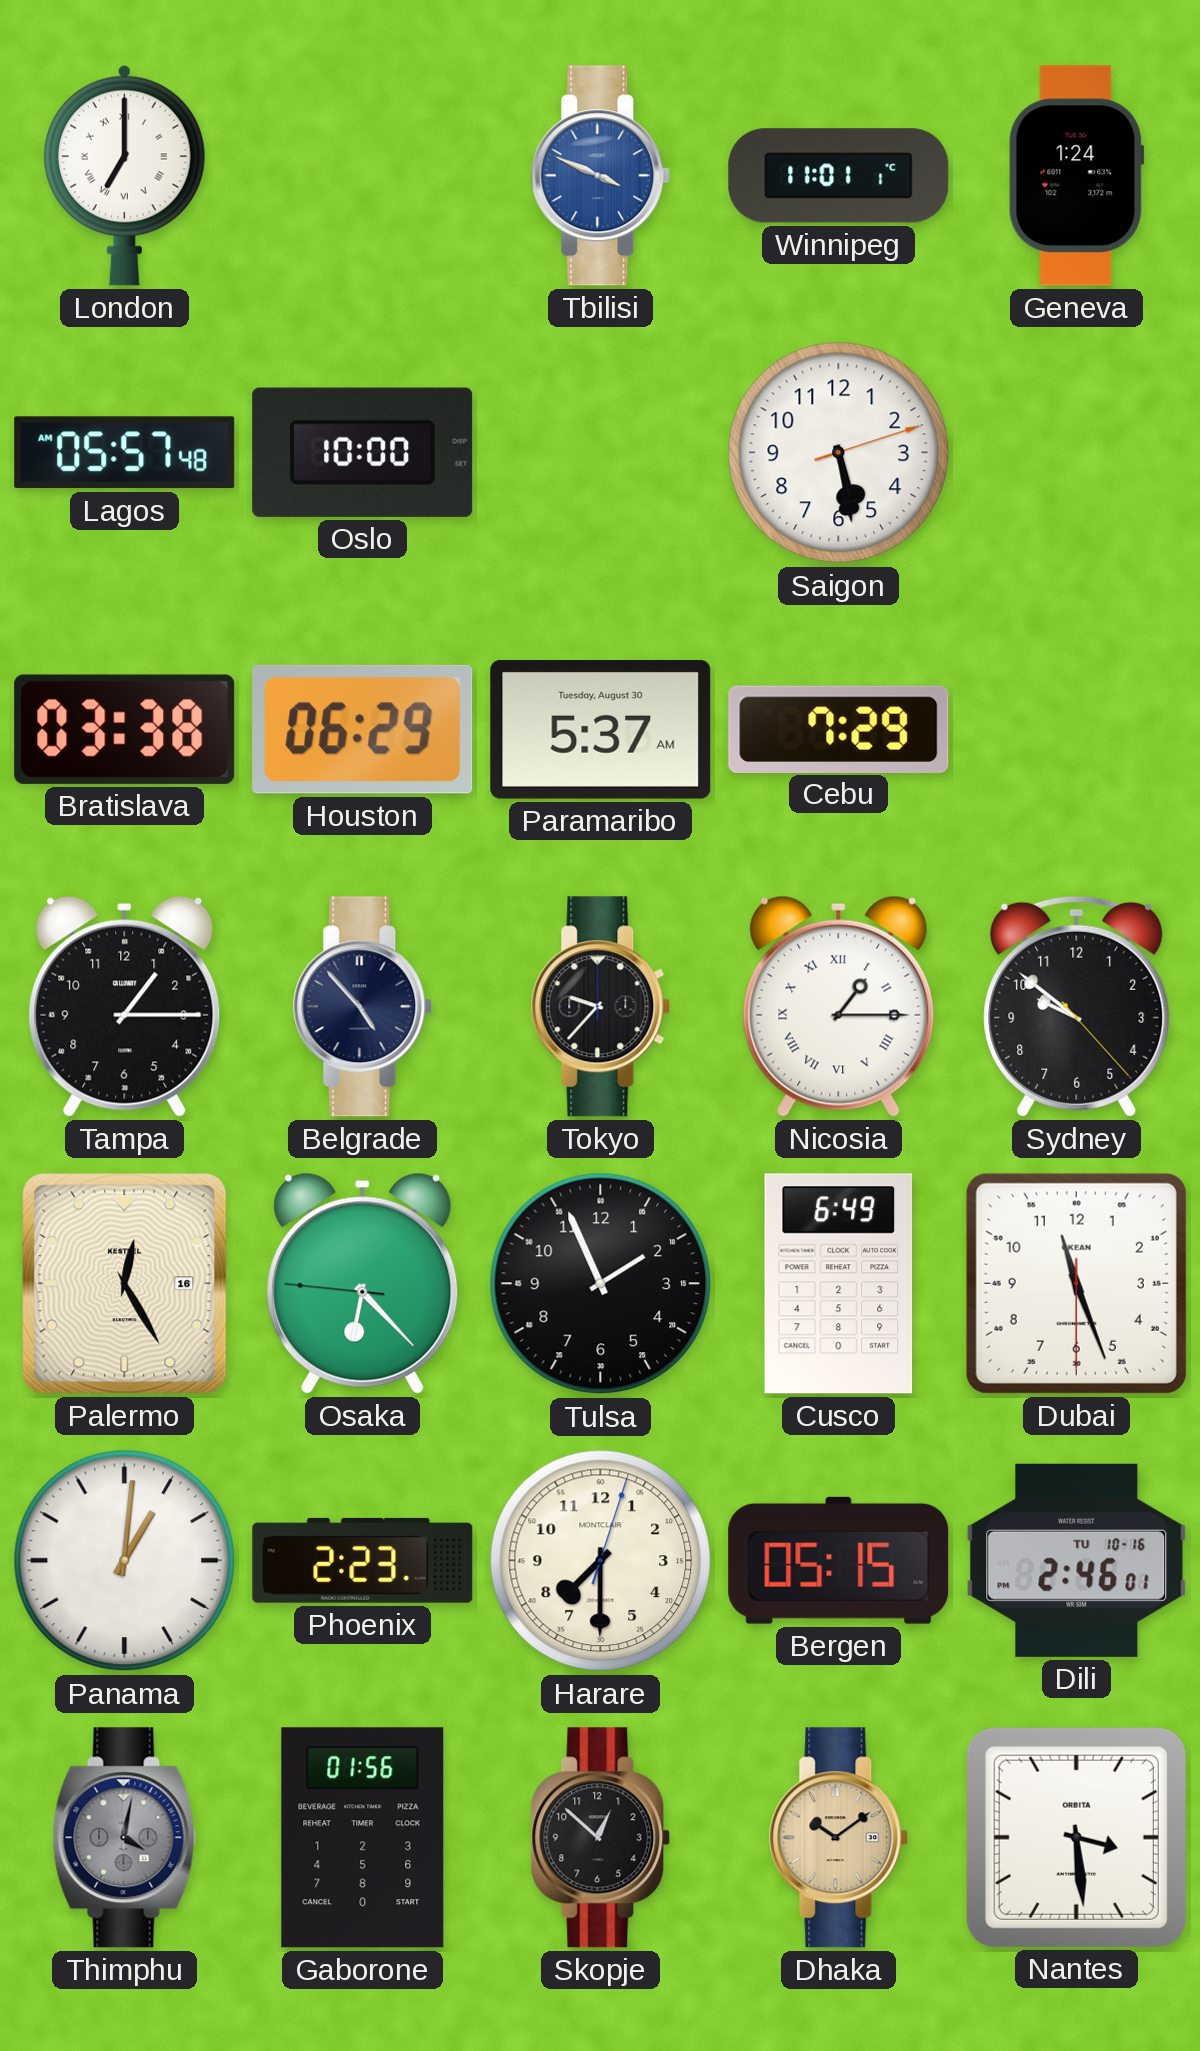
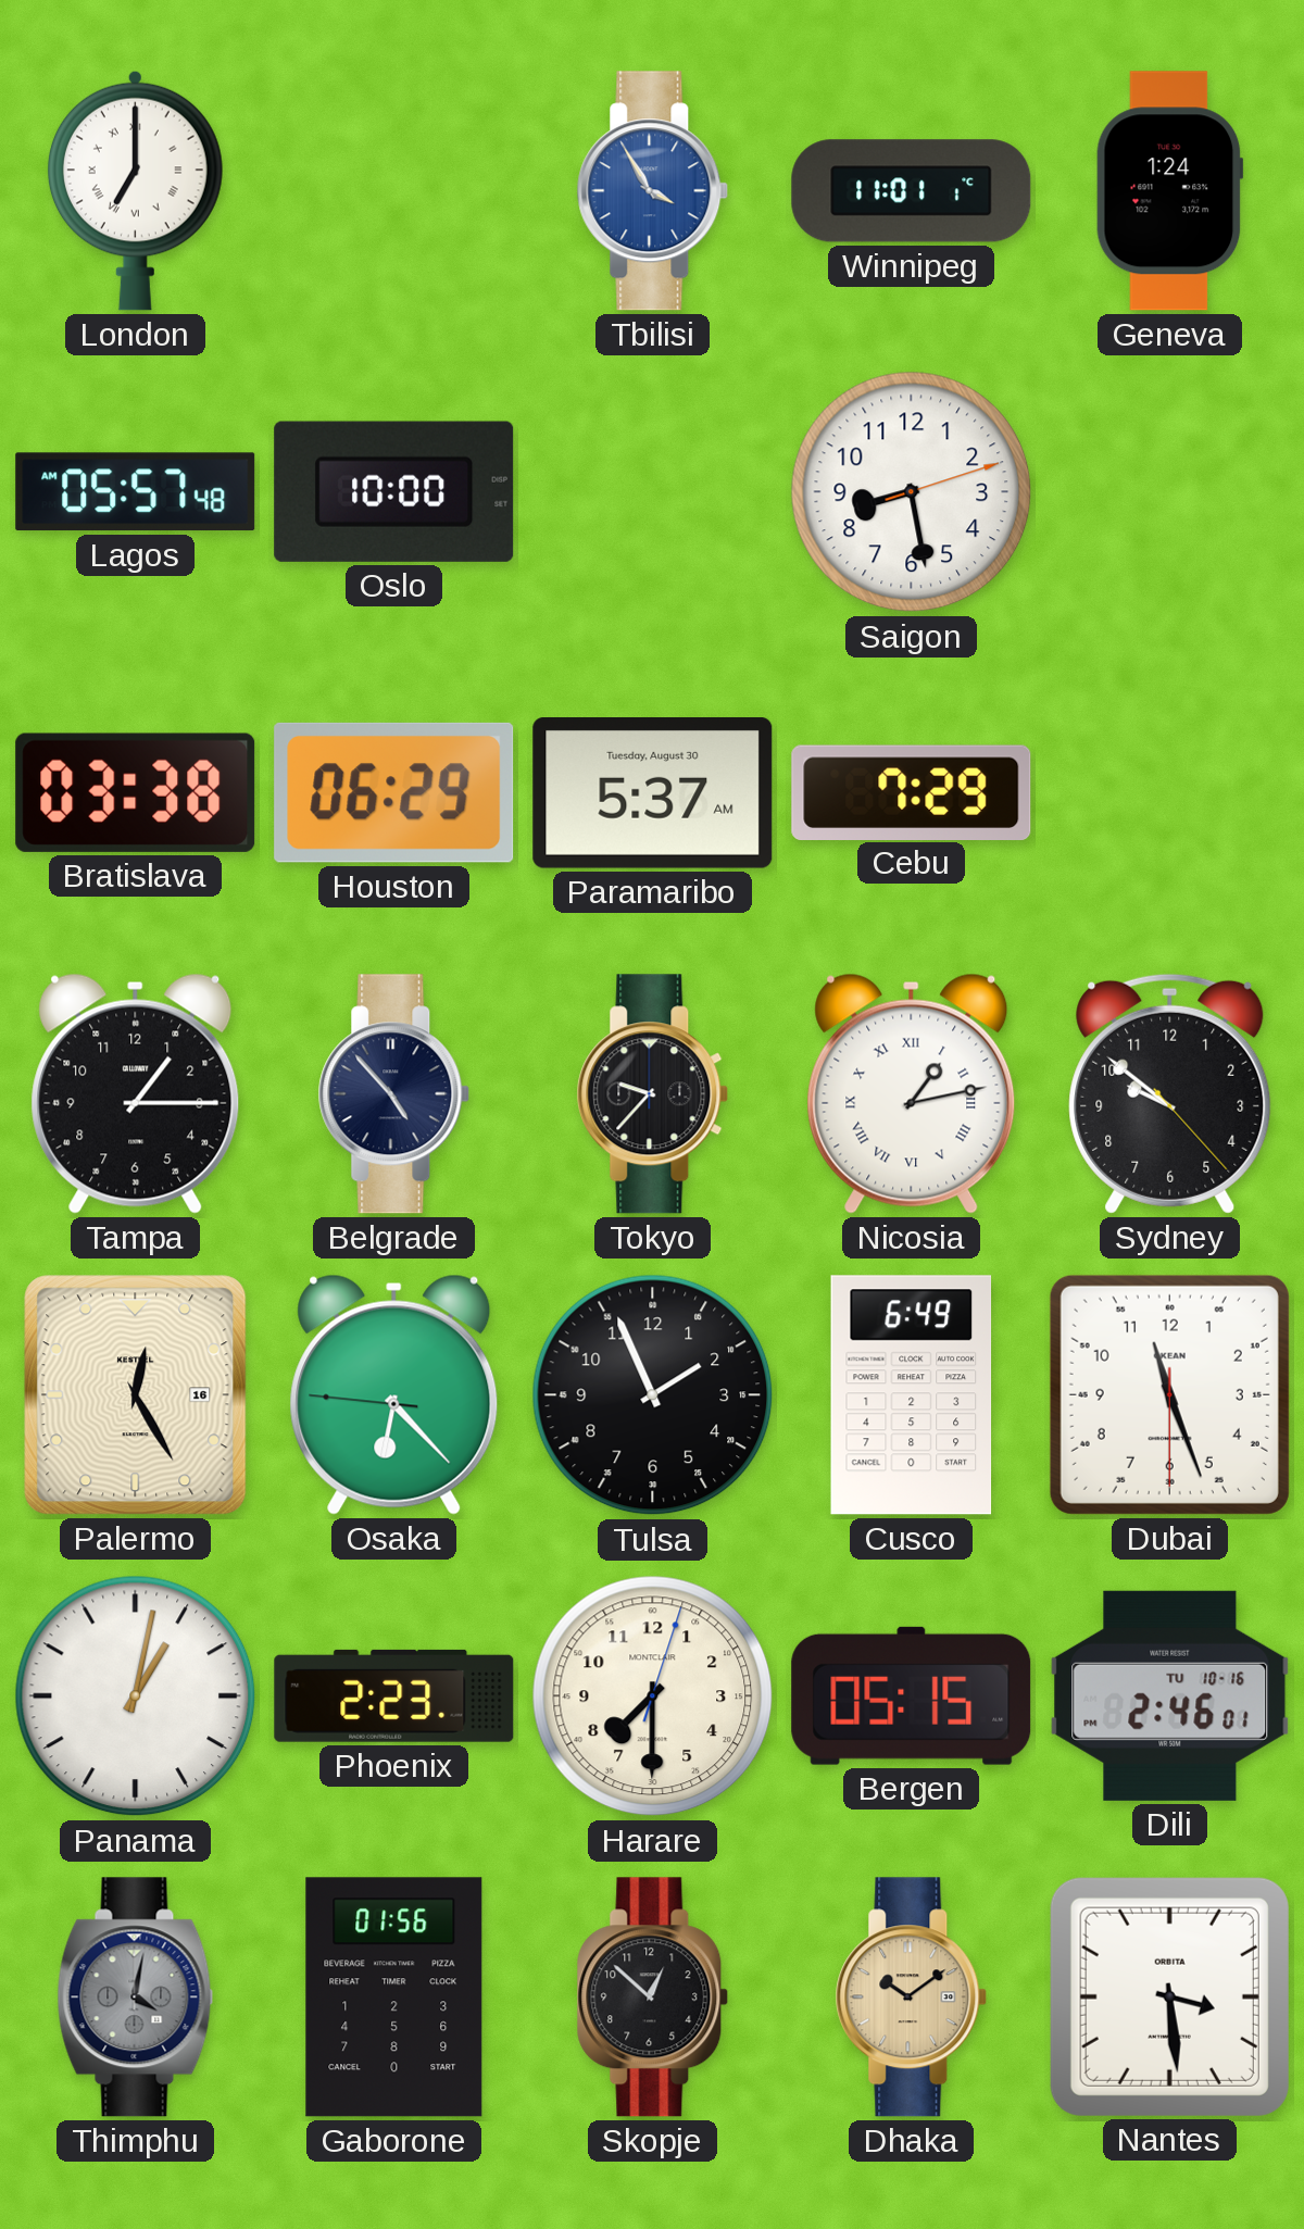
Tbilisi: 3:49 -> 3:55
Saigon: 5:28 -> 8:28
Nicosia: 1:15 -> 1:13
Panama: 1:01 -> 1:02
